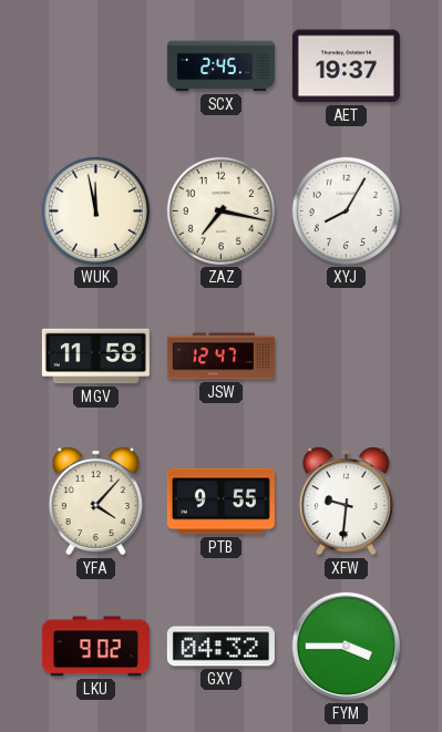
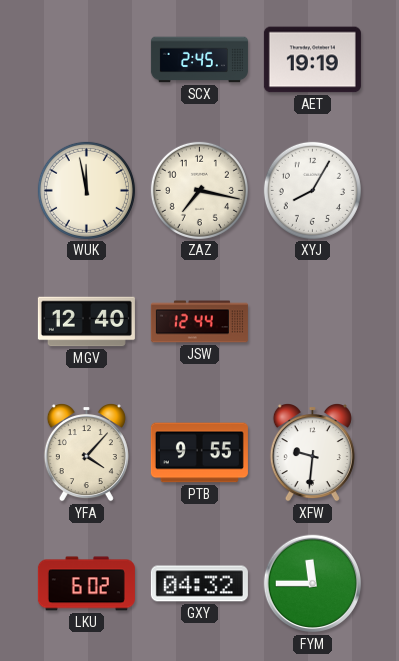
AET: 19:37 -> 19:19
MGV: 11:58 -> 12:40
JSW: 12:47 -> 12:44
LKU: 9:02 -> 6:02
FYM: 3:45 -> 11:45
